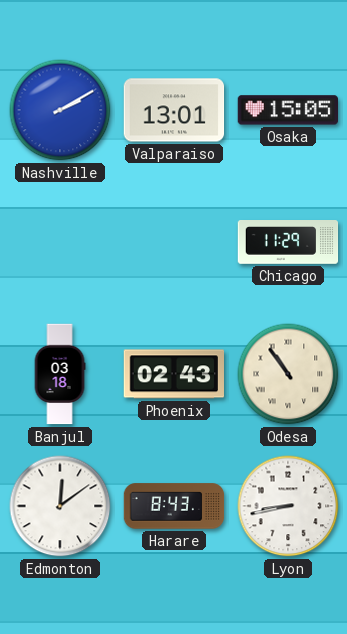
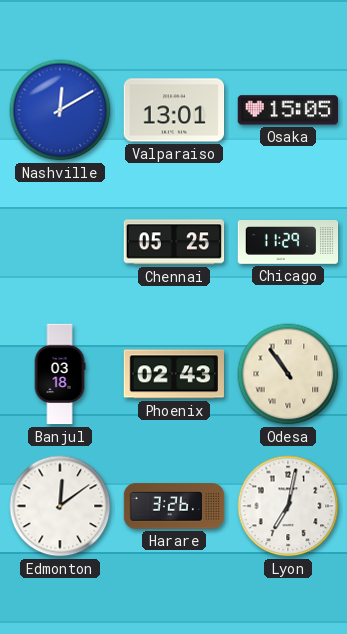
Nashville: 2:10 -> 12:10
Chennai: none -> 05:25
Harare: 8:43 -> 3:26
Lyon: 8:43 -> 7:02
